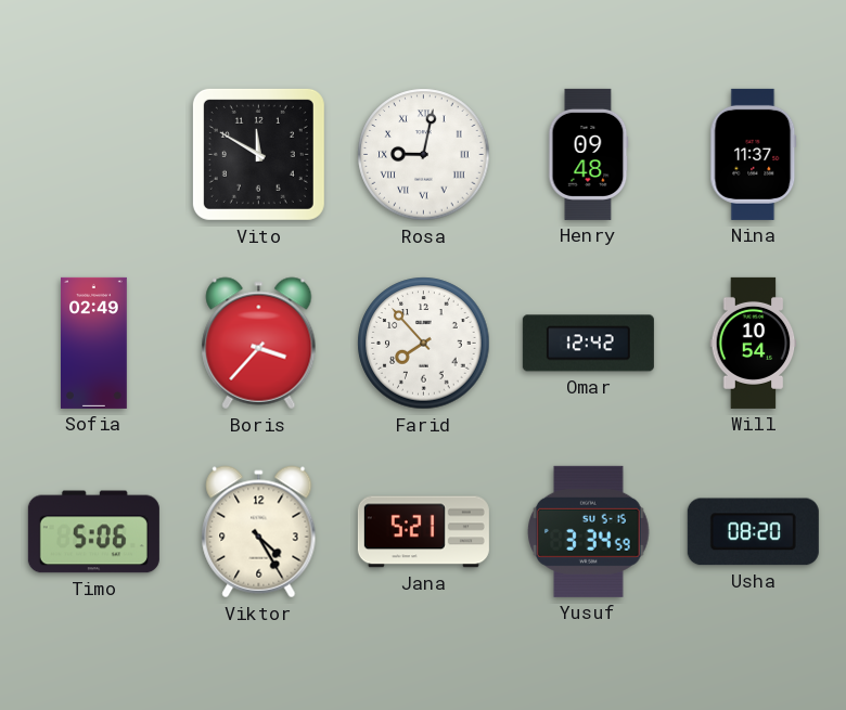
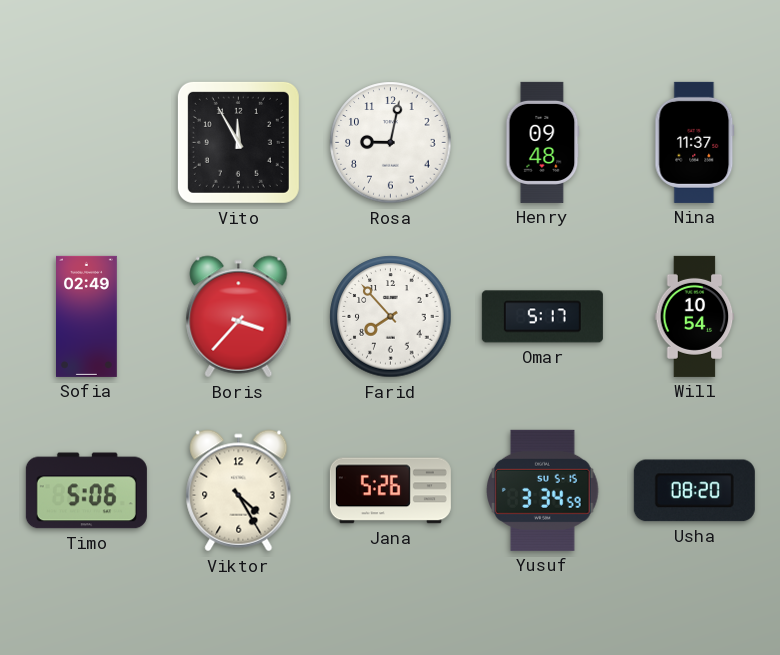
Vito: 11:50 -> 11:55
Rosa numerals: Roman -> Arabic
Omar: 12:42 -> 5:17
Jana: 5:21 -> 5:26
